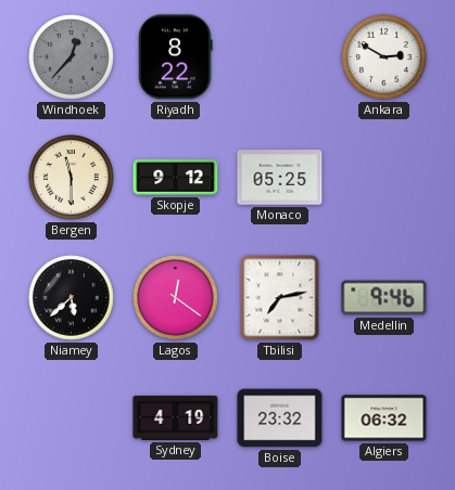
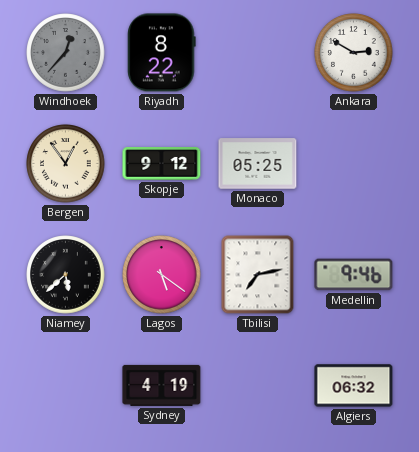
Bergen: 11:30 -> 12:54
Lagos: 12:21 -> 5:21
Boise: 23:32 -> none
